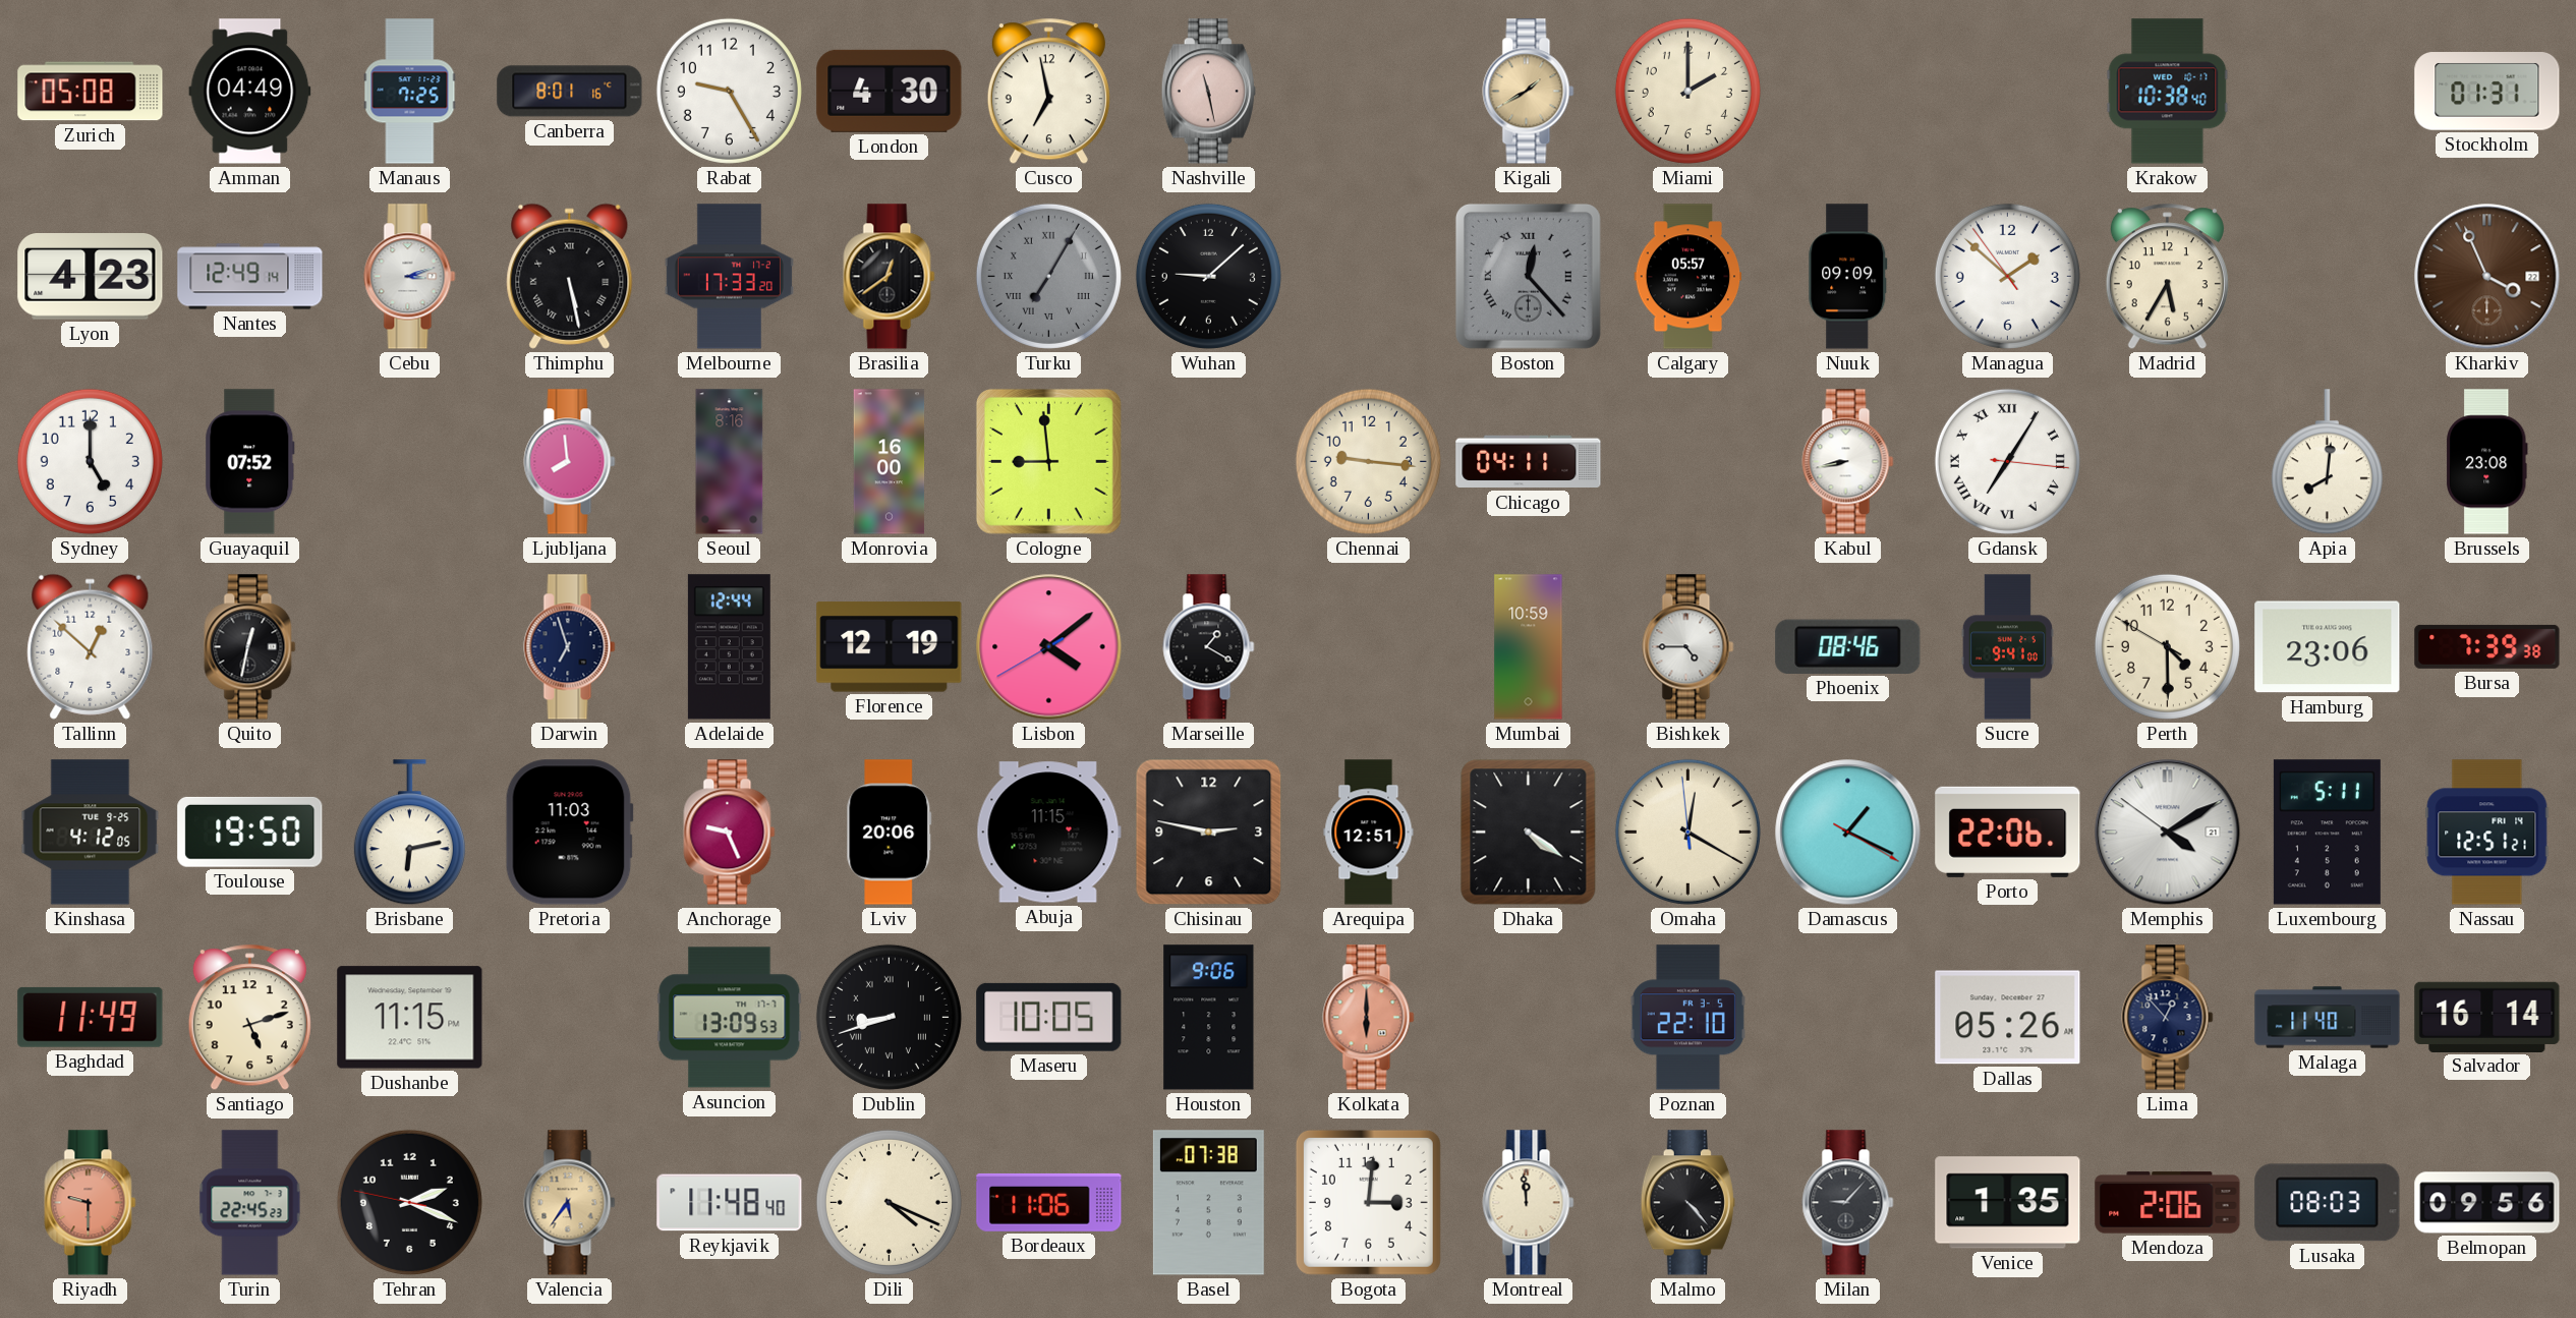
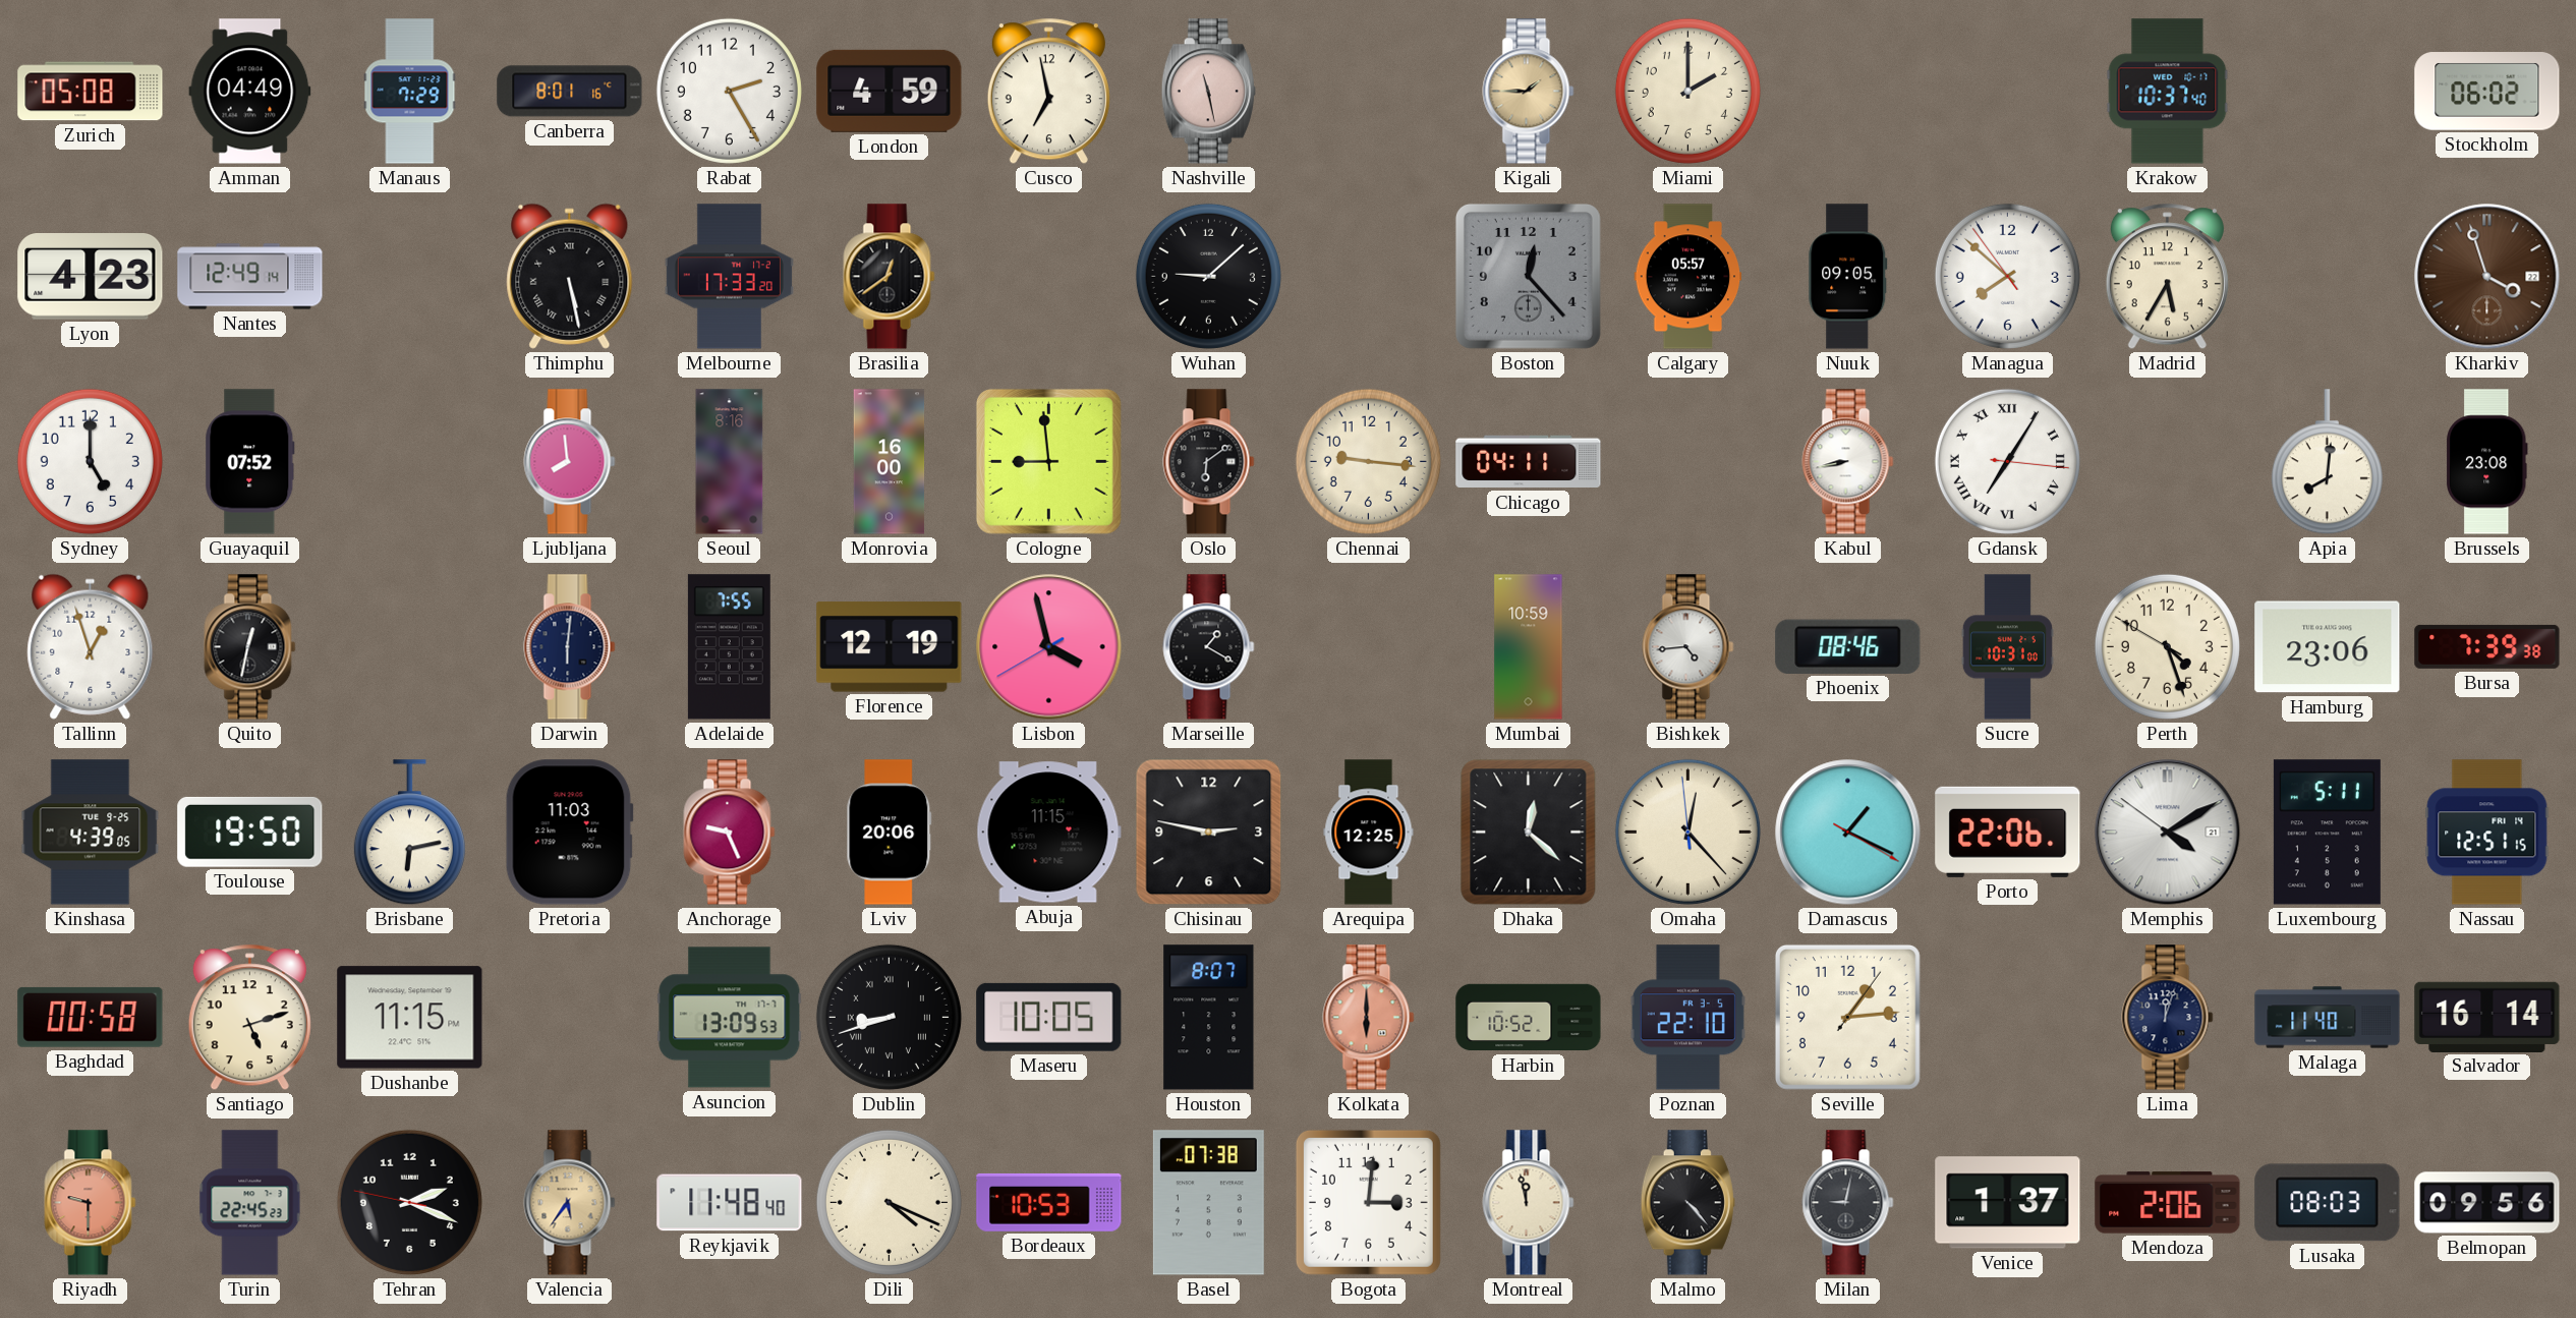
Manaus: 7:25 -> 7:29
Rabat: 9:25 -> 2:25
London: 4:30 -> 4:59
Kigali: 1:40 -> 1:45
Krakow: 10:38 -> 10:37
Stockholm: 01:31 -> 06:02
Cebu: 3:12 -> none
Turku: 7:05 -> none
Boston numerals: Roman -> Arabic
Nuuk: 09:09 -> 09:05
Managua: 1:51 -> 7:51
Kharkiv: 3:56 -> 3:57
Oslo: none -> 6:09
Tallinn: 12:52 -> 12:57
Darwin: 6:57 -> 6:01
Adelaide: 12:44 -> 7:55
Lisbon: 4:08 -> 3:57
Bishkek: 4:45 -> 4:44
Sucre: 9:41 -> 10:31
Perth: 4:29 -> 4:26
Kinshasa: 4:12 -> 4:39
Arequipa: 12:51 -> 12:25
Dhaka: 4:21 -> 12:22
Omaha: 12:19 -> 12:22
Nassau: 12:51:21 -> 12:51:15
Baghdad: 11:49 -> 00:58
Houston: 9:06 -> 8:07
Harbin: none -> 10:52
Seville: none -> 1:14
Dallas: 05:26 -> none
Lima: 12:53 -> 12:03
Bordeaux: 11:06 -> 10:53
Montreal: 11:59 -> 11:58
Milan: 9:07 -> 9:02
Venice: 1:35 -> 1:37
